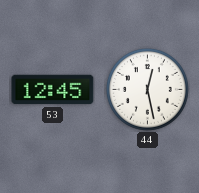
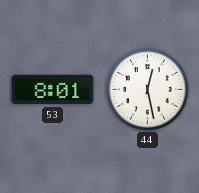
53: 12:45 -> 8:01
